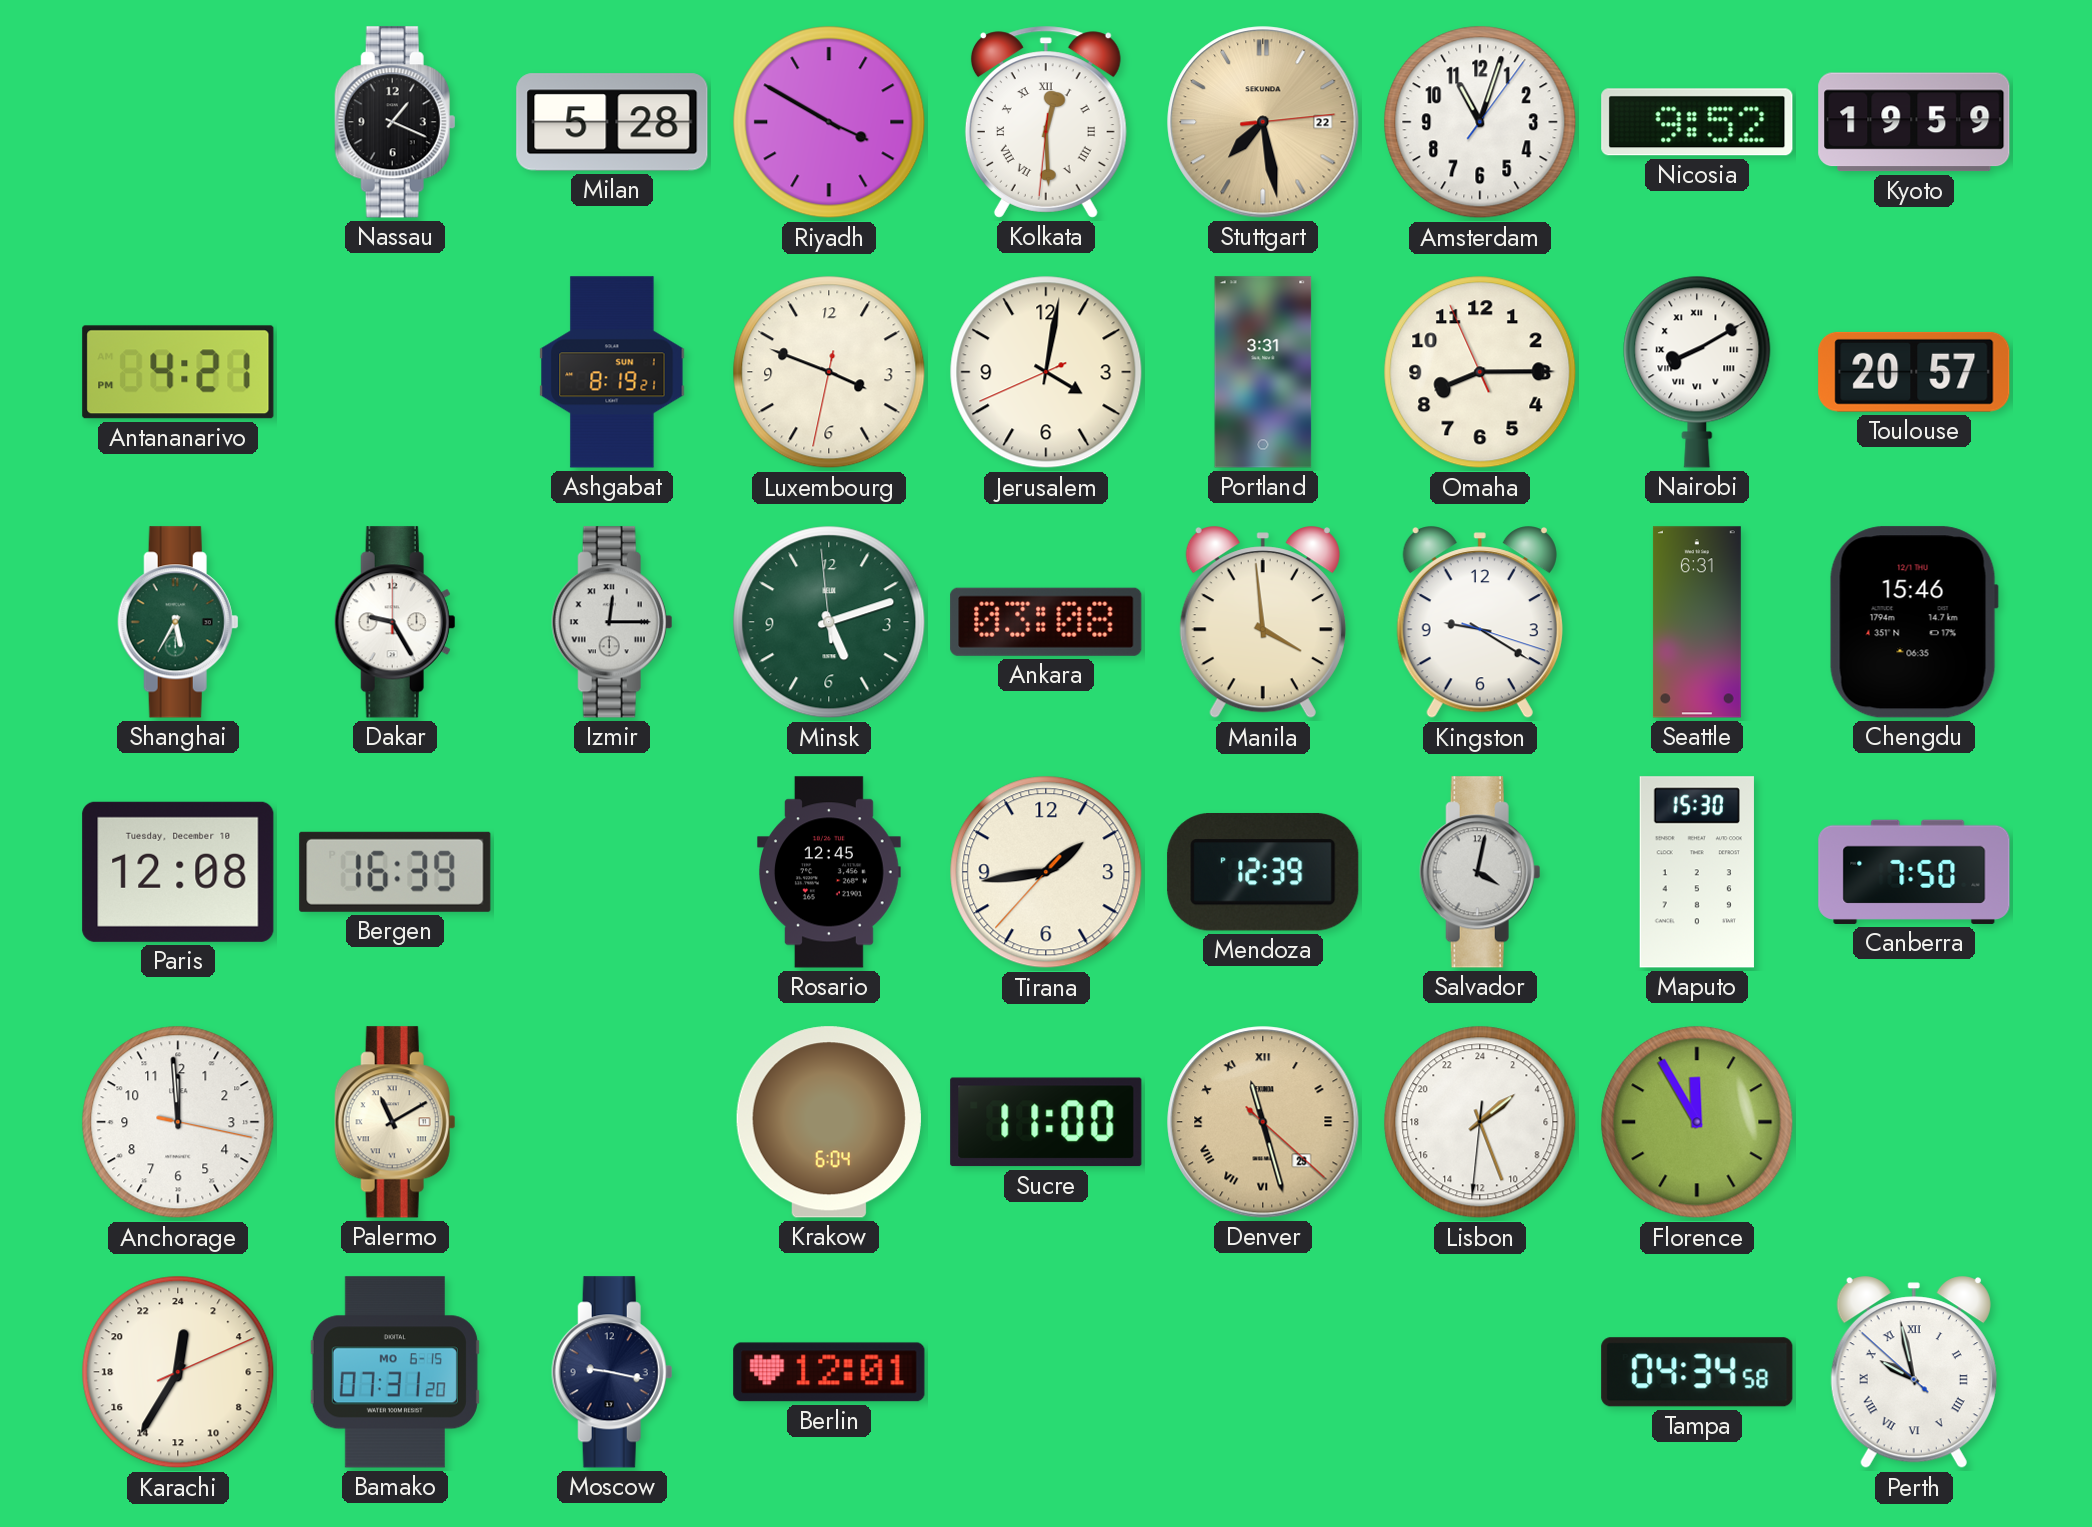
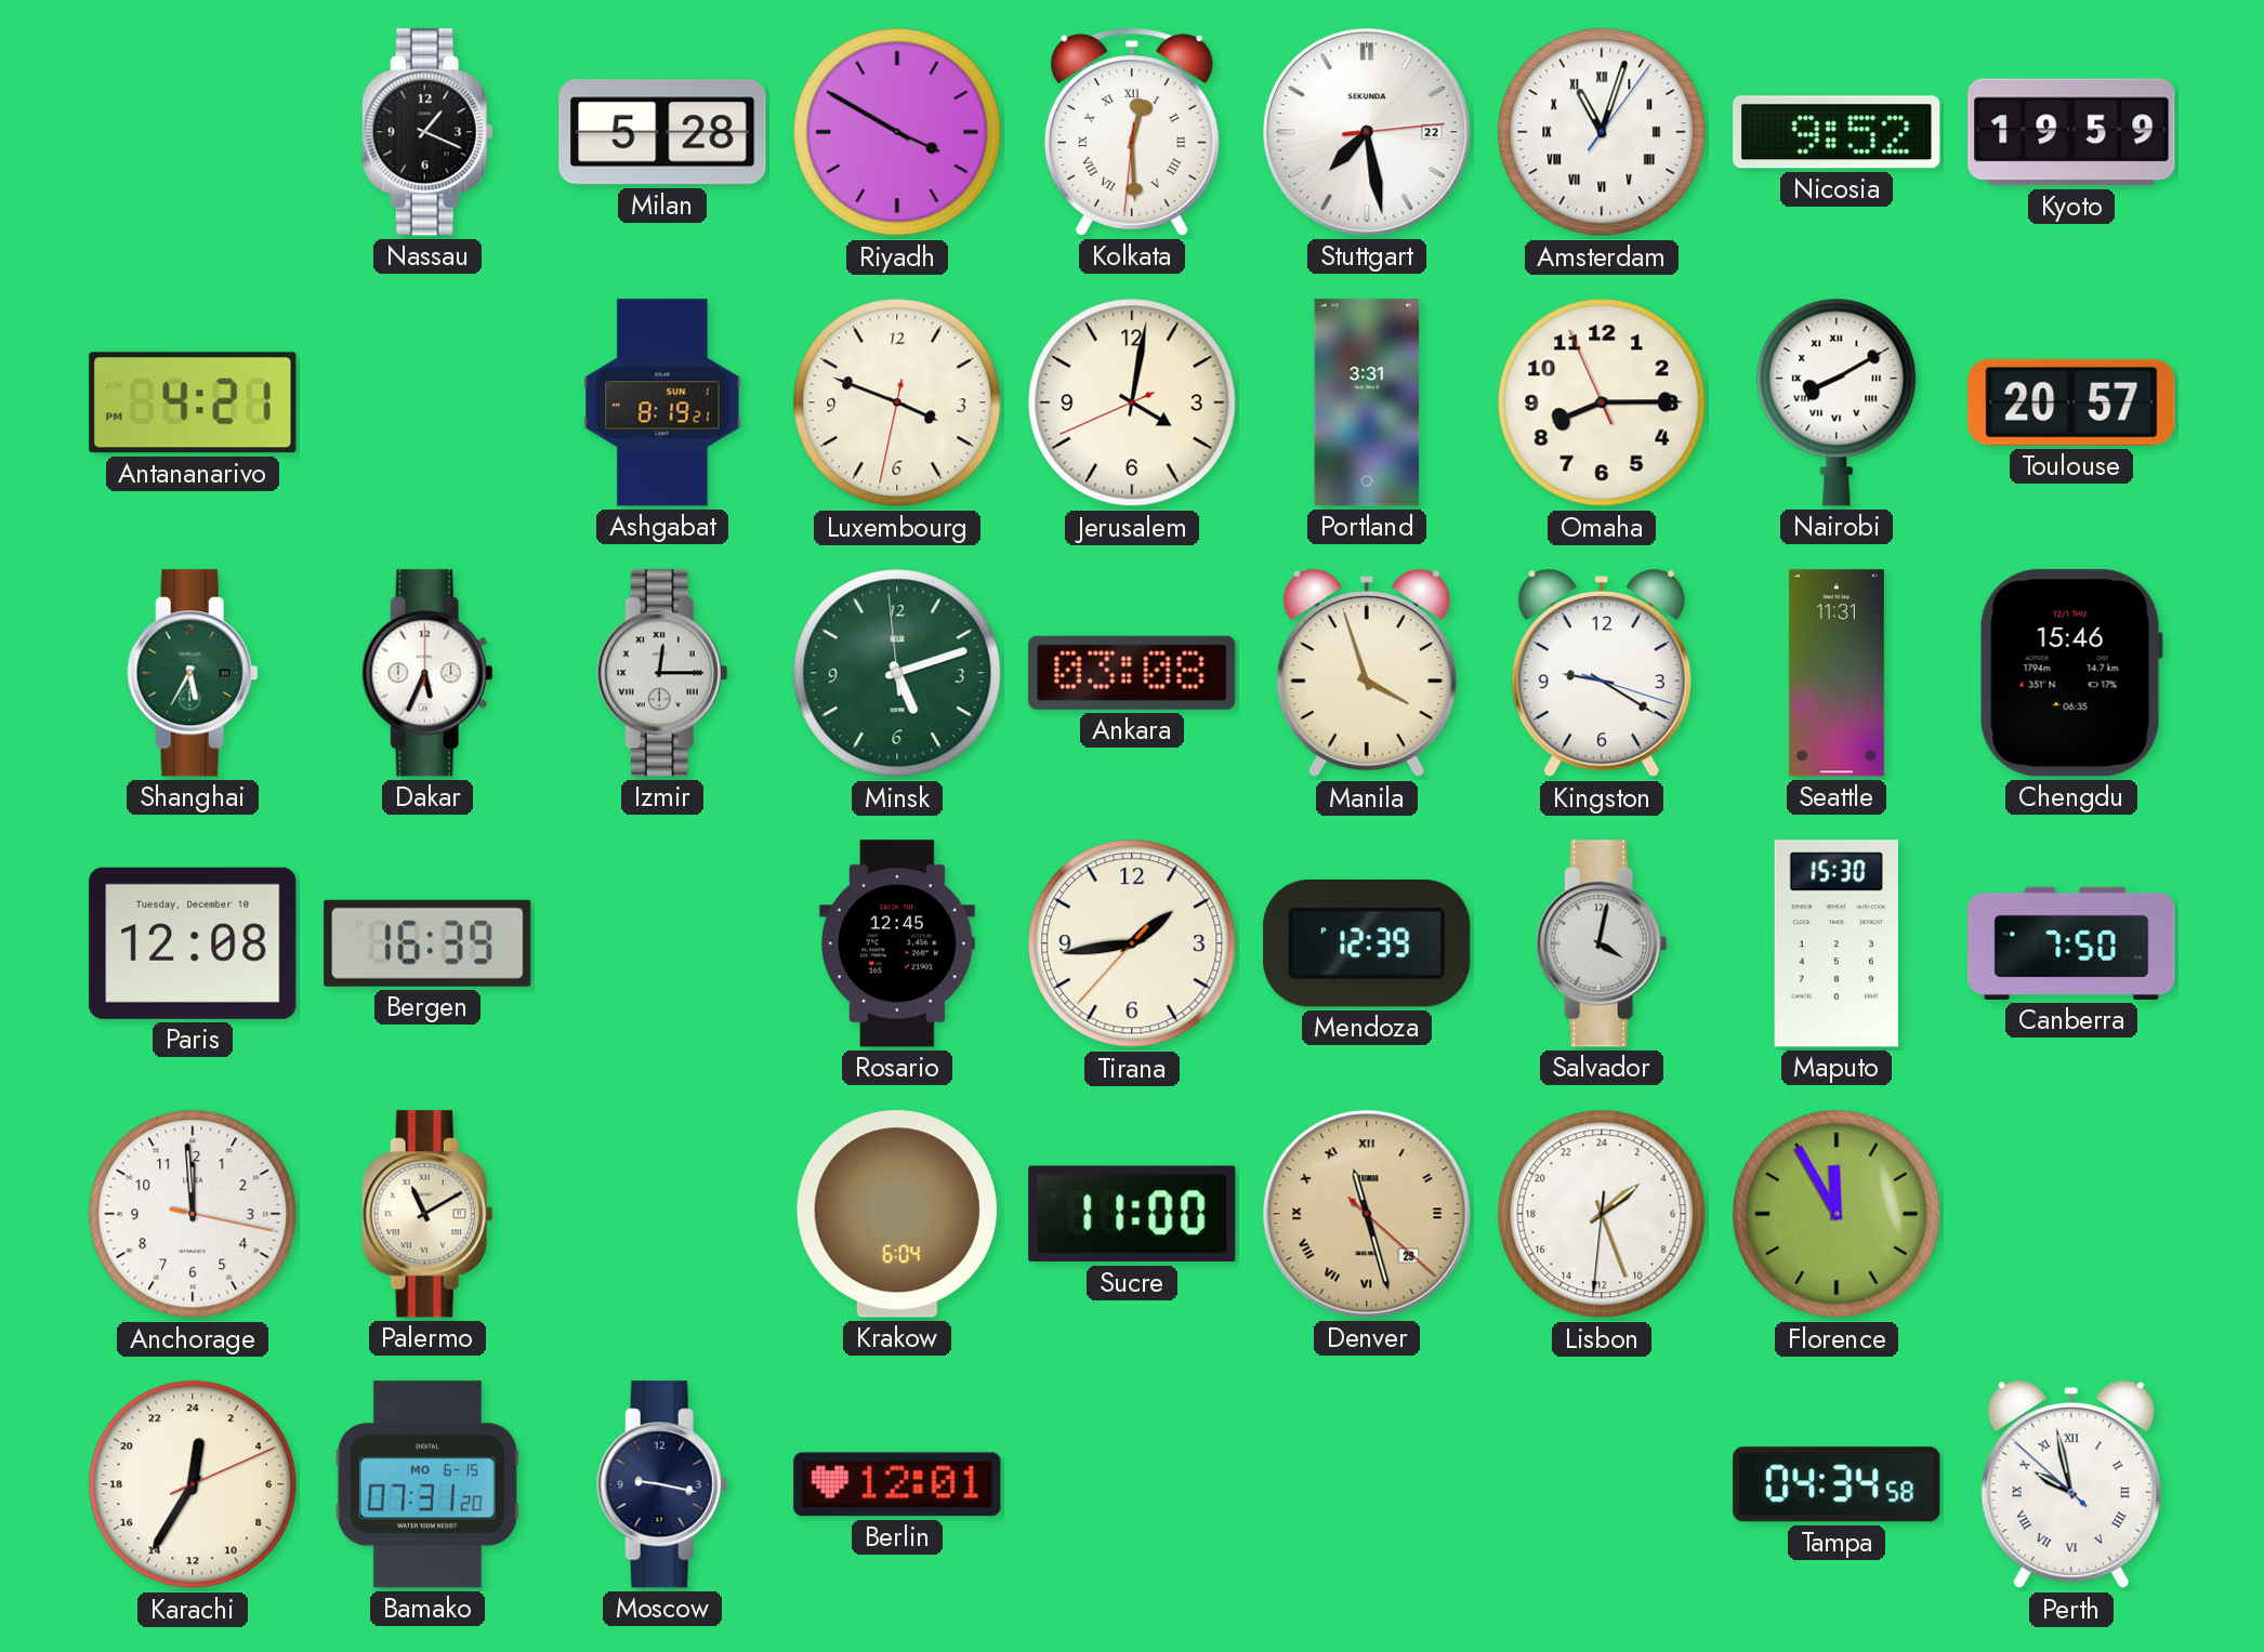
Stuttgart dial: champagne -> white
Amsterdam numerals: Arabic -> Roman
Dakar: 9:25 -> 5:34
Manila: 3:59 -> 3:57
Seattle: 6:31 -> 11:31
